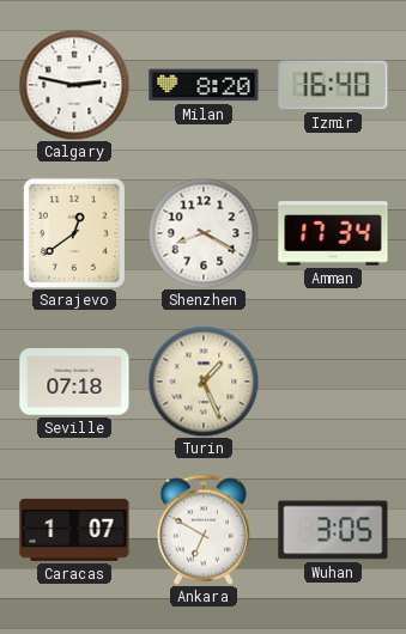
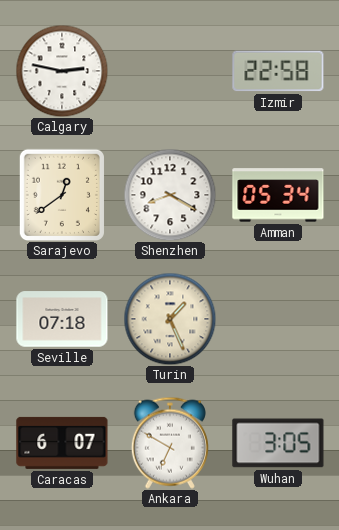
Milan: 8:20 -> none
Izmir: 16:40 -> 22:58
Amman: 17:34 -> 05:34
Caracas: 1:07 -> 6:07
